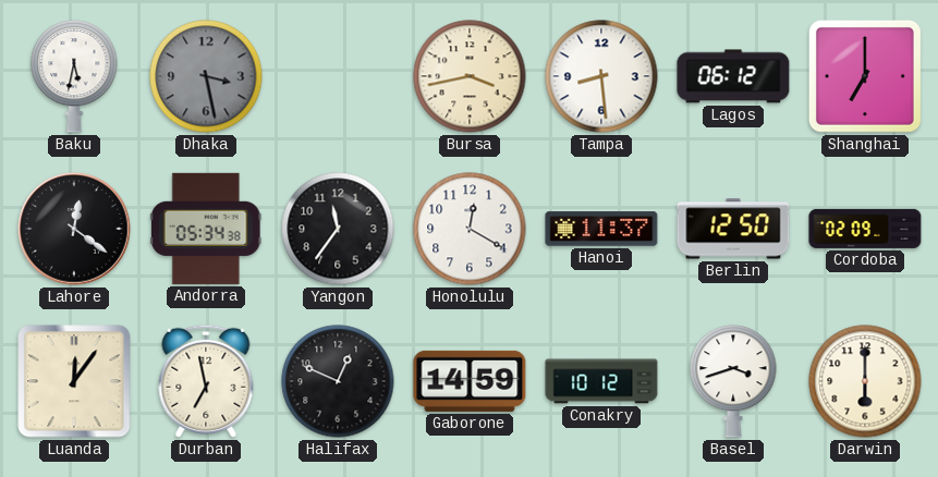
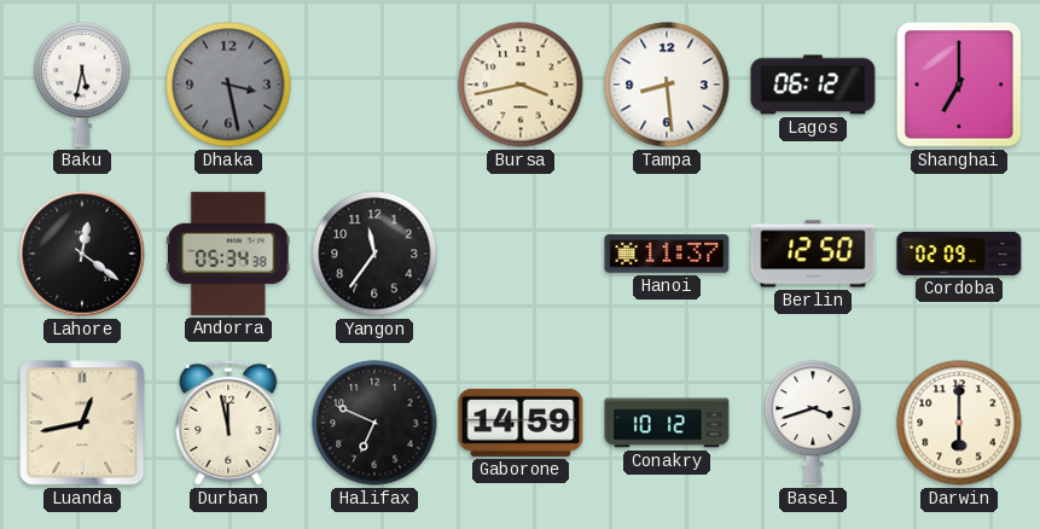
Honolulu: 12:20 -> none
Luanda: 12:06 -> 12:43
Durban: 6:58 -> 11:58
Halifax: 12:49 -> 6:49
